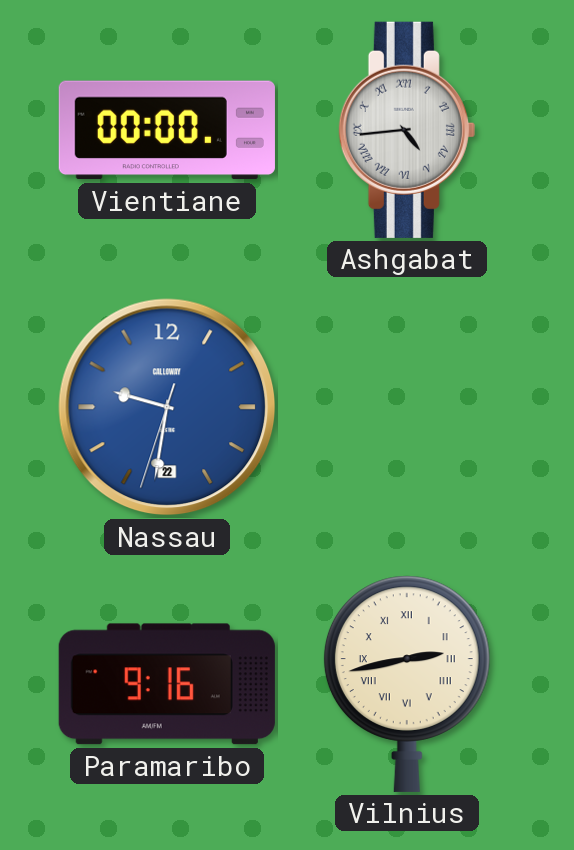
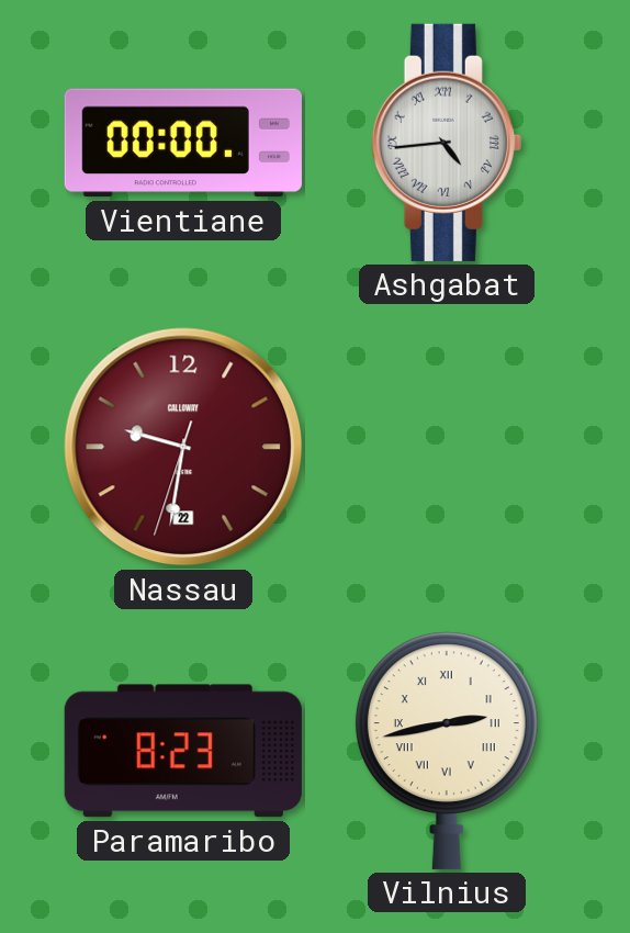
Nassau dial: blue -> burgundy
Paramaribo: 9:16 -> 8:23
